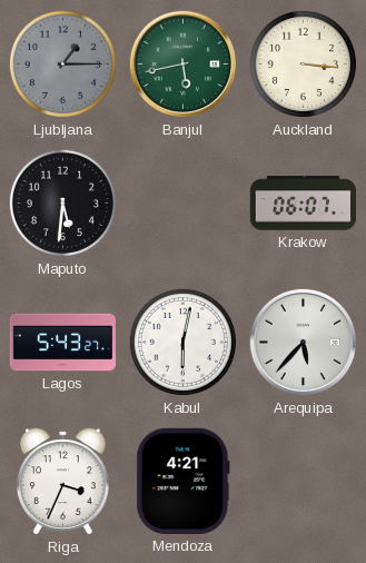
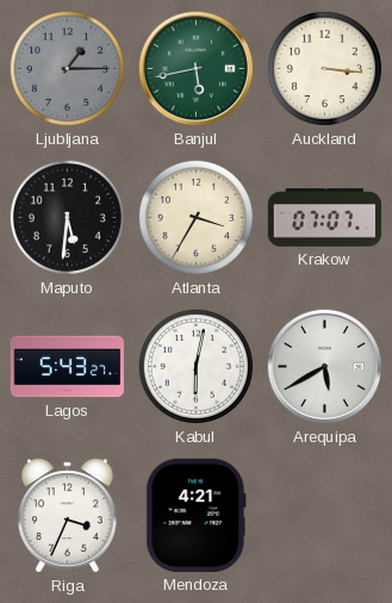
Atlanta: none -> 3:35
Krakow: 06:07 -> 07:07
Arequipa: 5:37 -> 5:40
